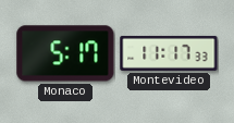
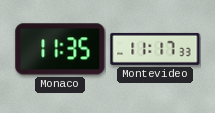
Monaco: 5:17 -> 11:35
